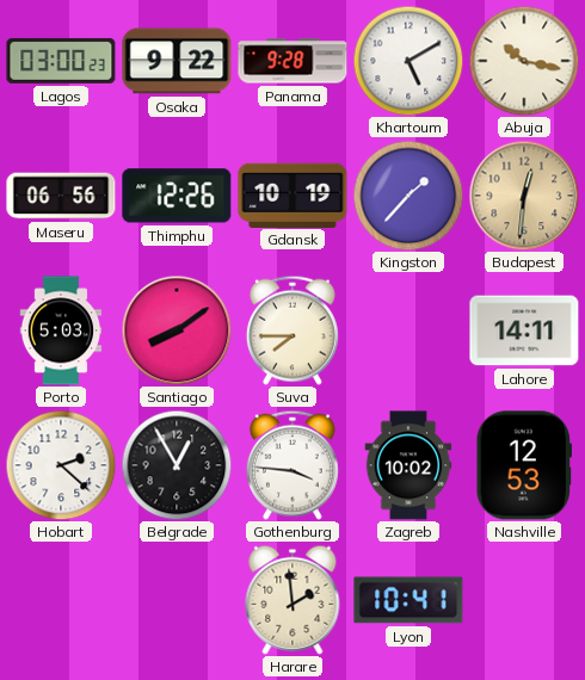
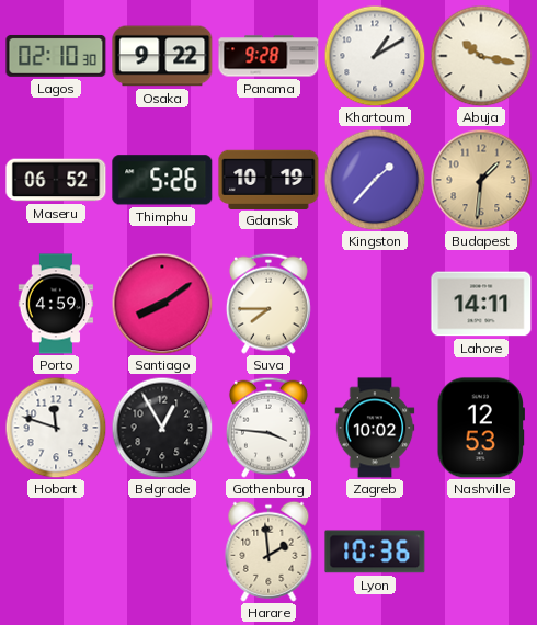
Lagos: 03:00 -> 02:10
Khartoum: 5:10 -> 1:10
Maseru: 06:56 -> 06:52
Thimphu: 12:26 -> 5:26
Budapest: 12:31 -> 1:31
Porto: 5:03 -> 4:59
Hobart: 2:22 -> 11:48
Lyon: 10:41 -> 10:36
